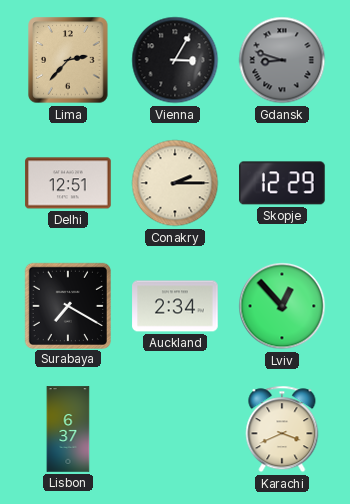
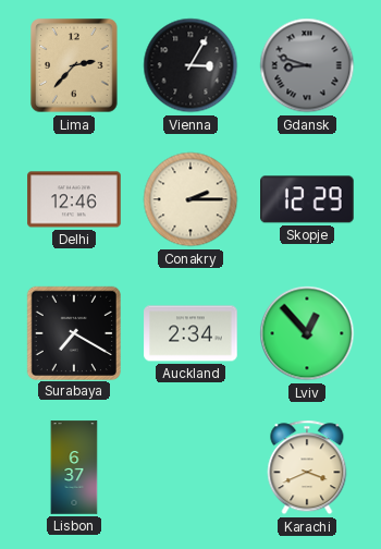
Delhi: 12:51 -> 12:46
